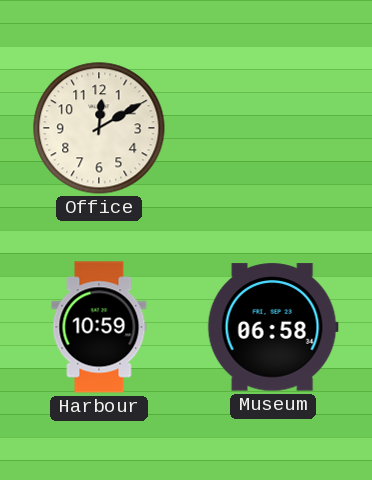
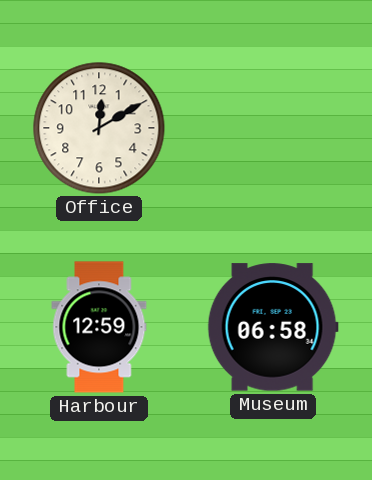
Harbour: 10:59 -> 12:59
